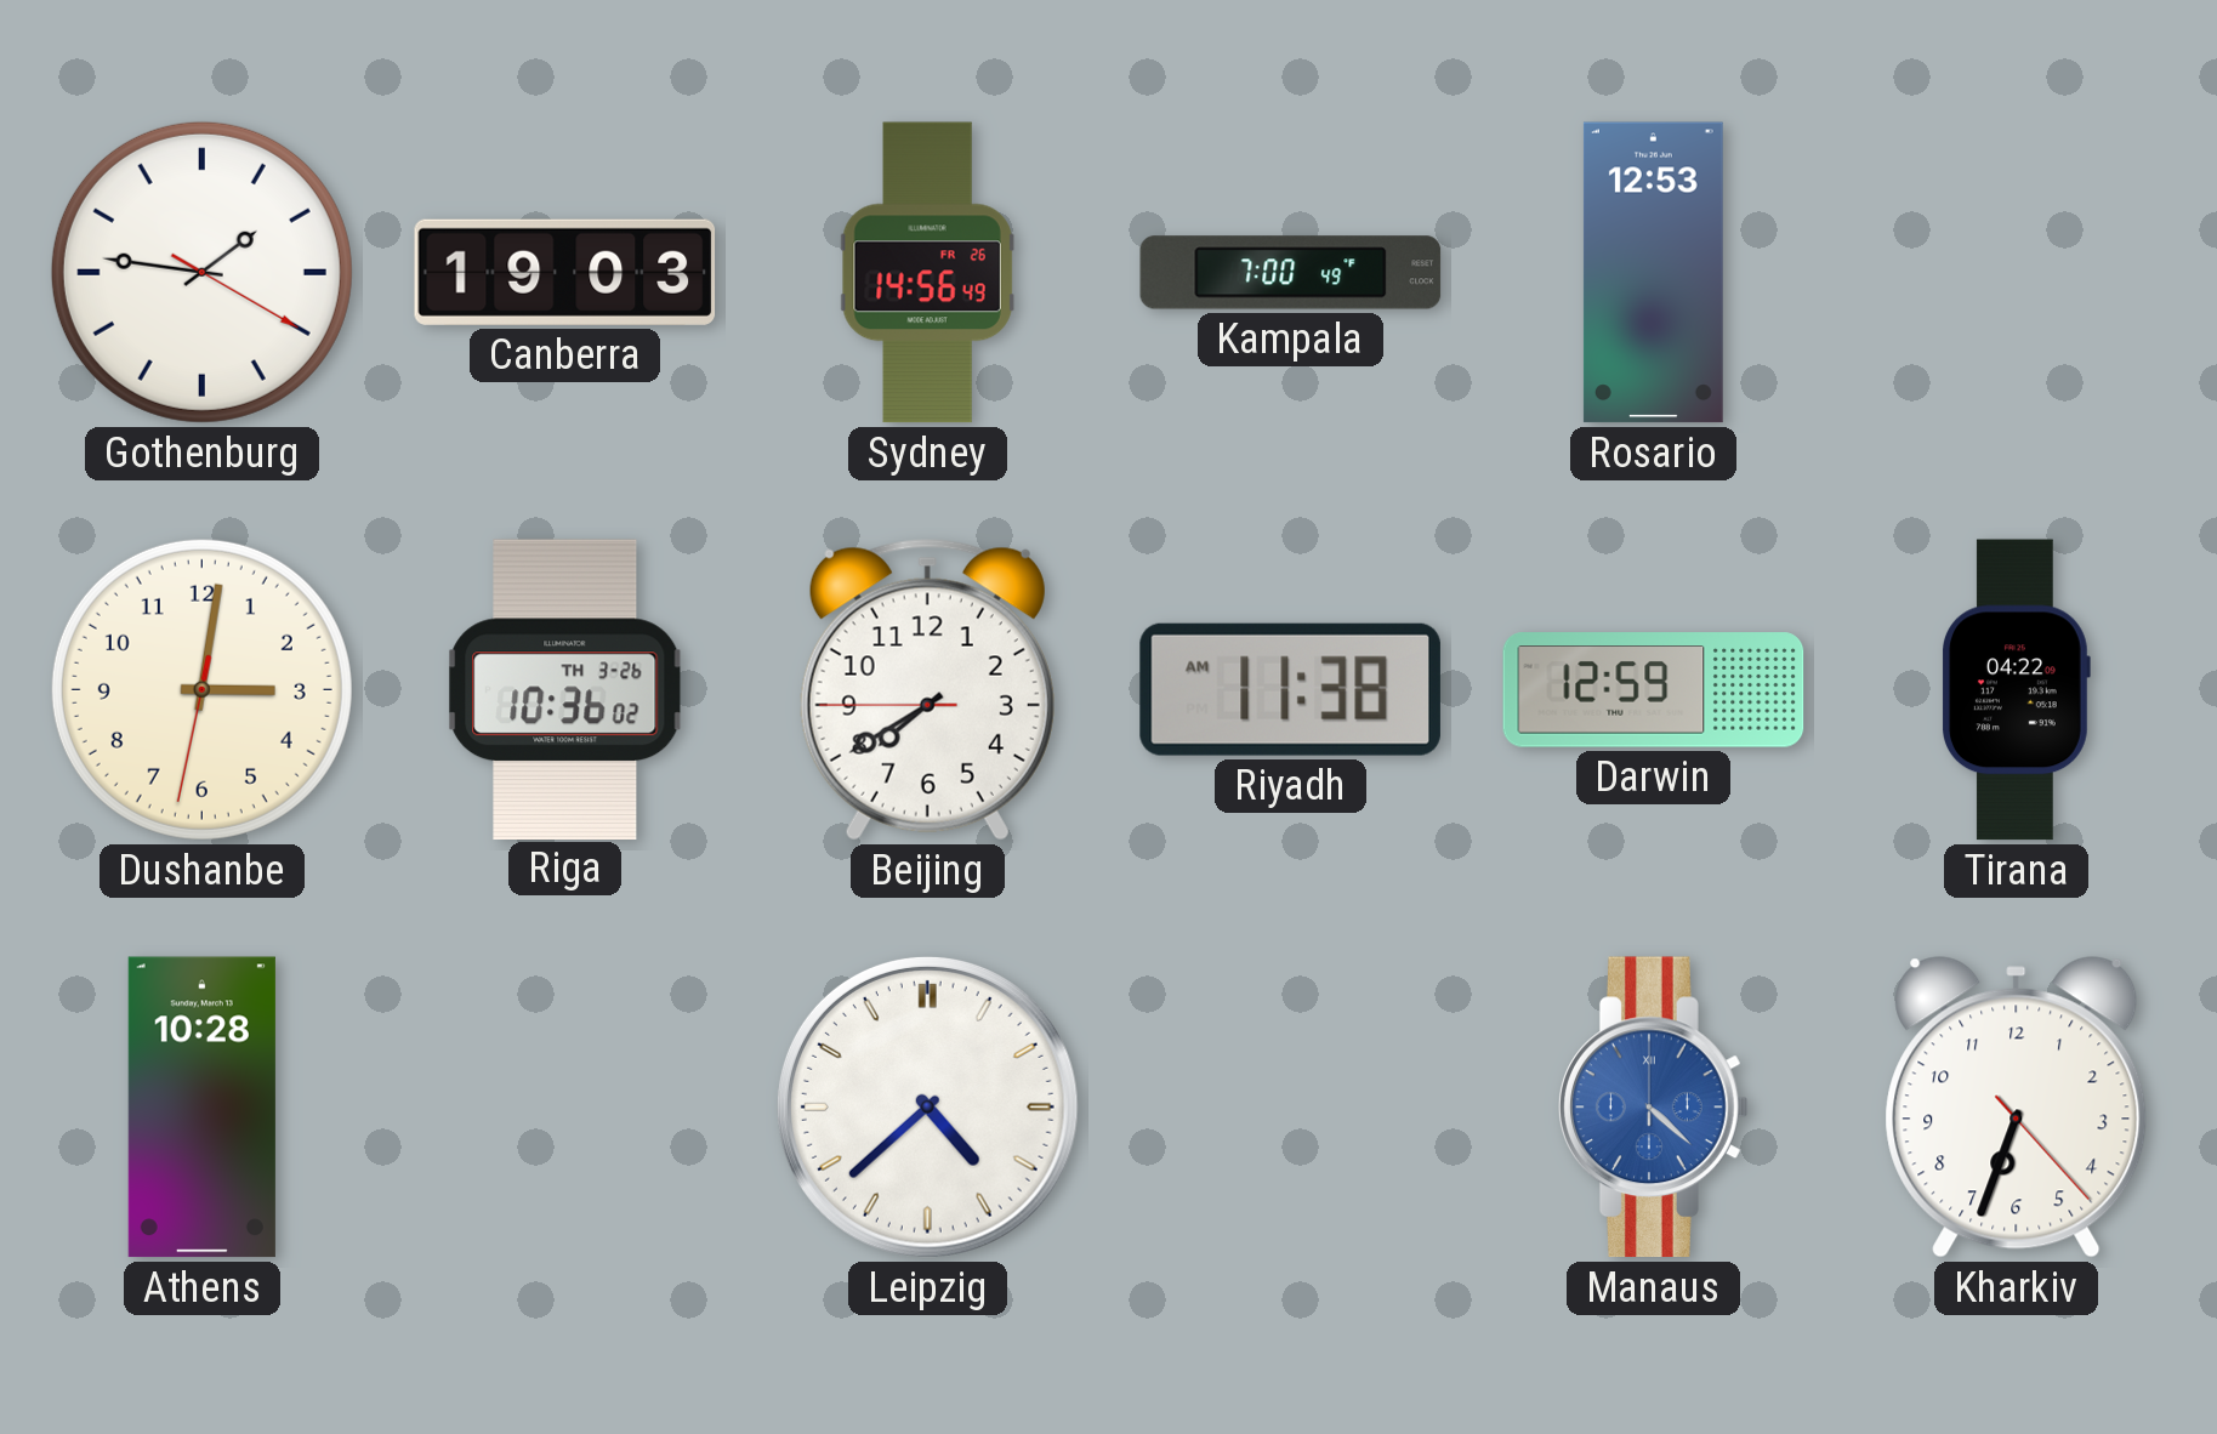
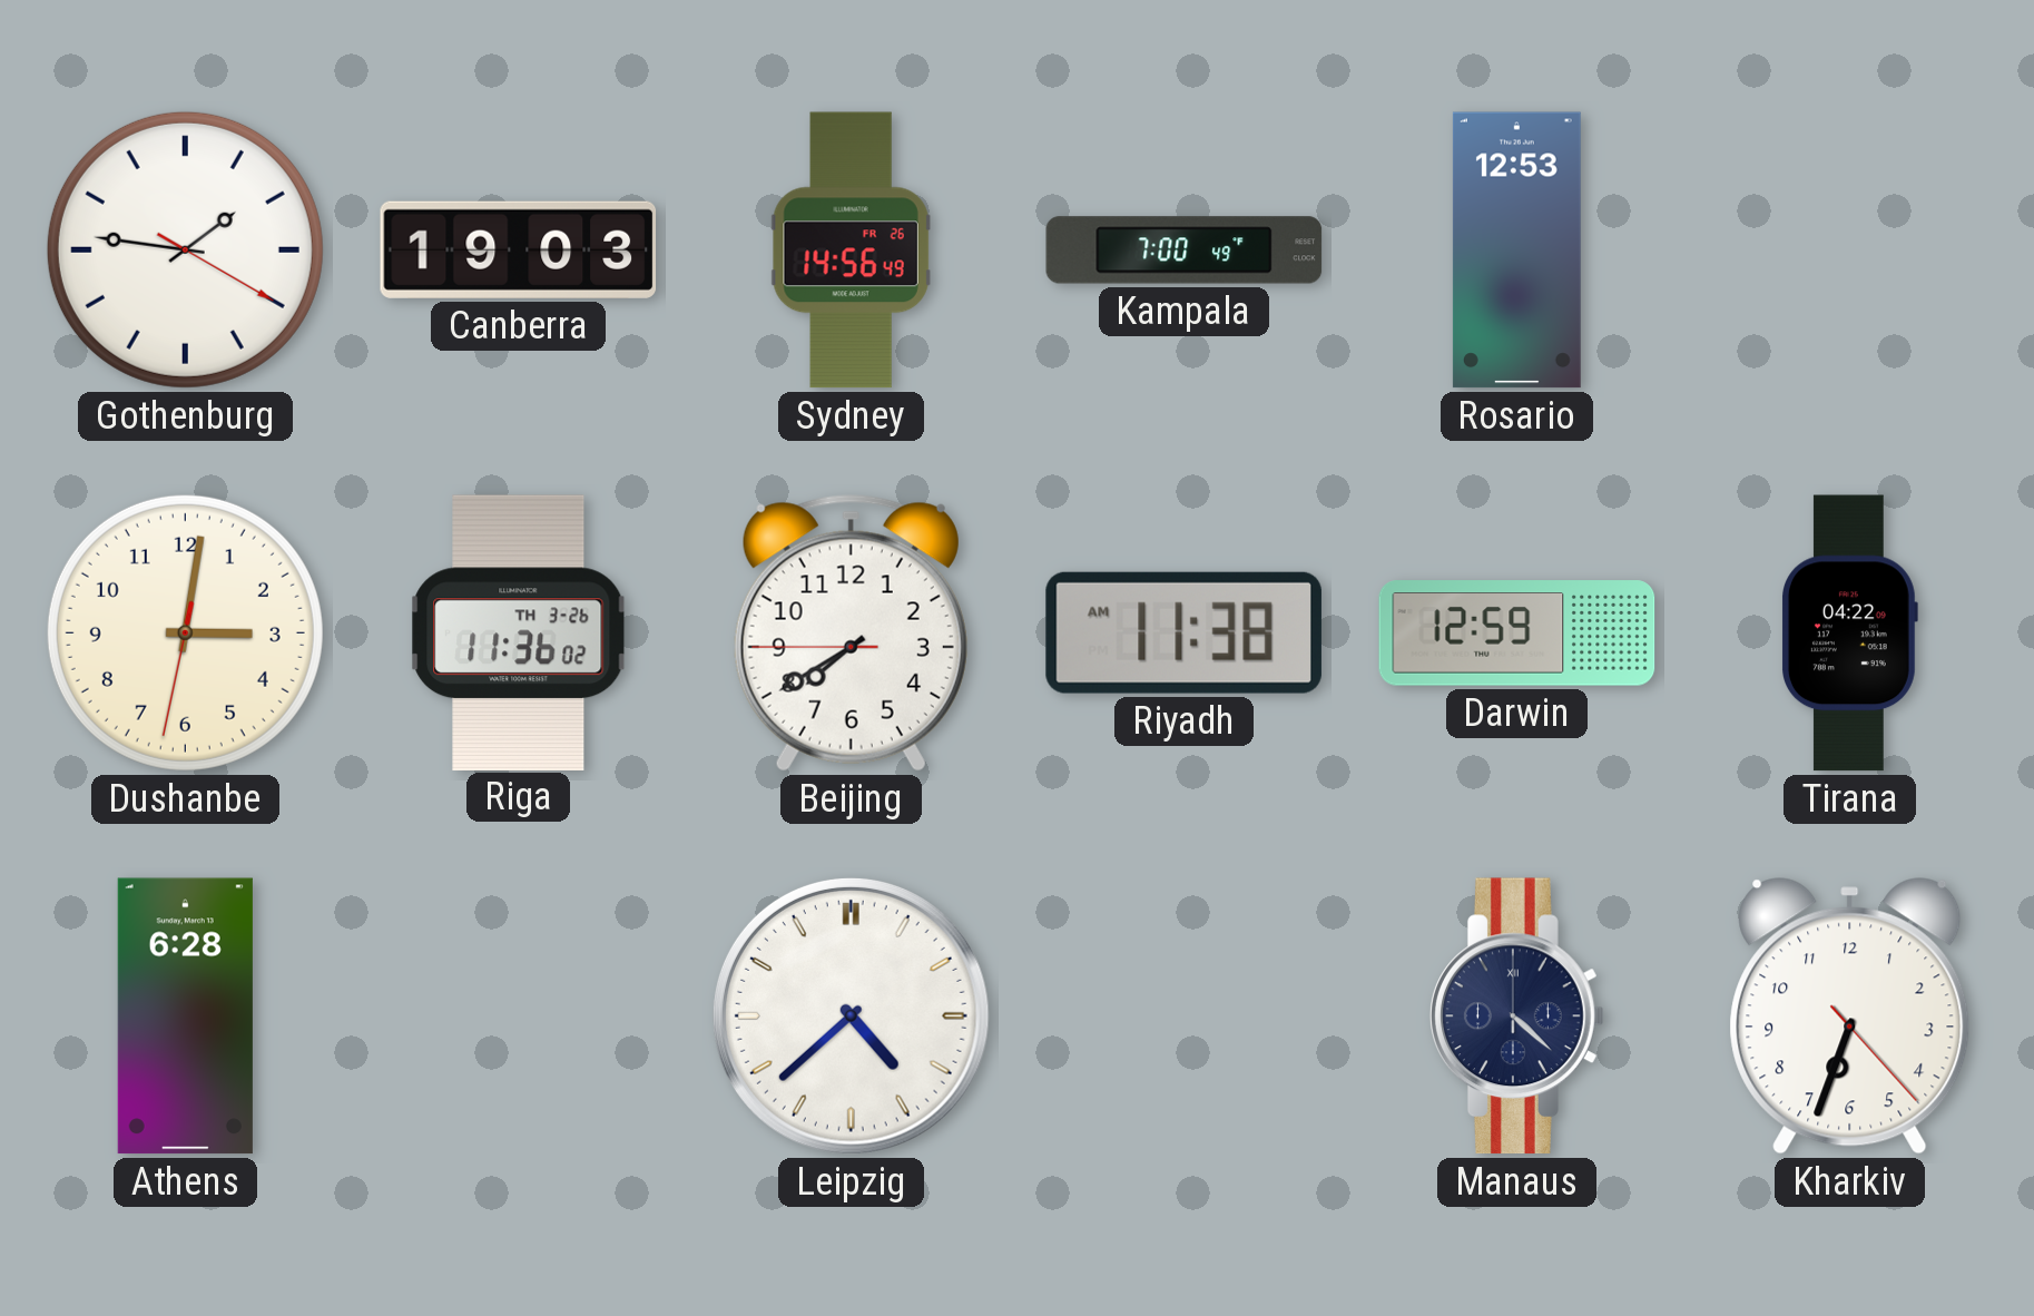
Riga: 10:36 -> 11:36
Athens: 10:28 -> 6:28
Manaus dial: blue -> navy
